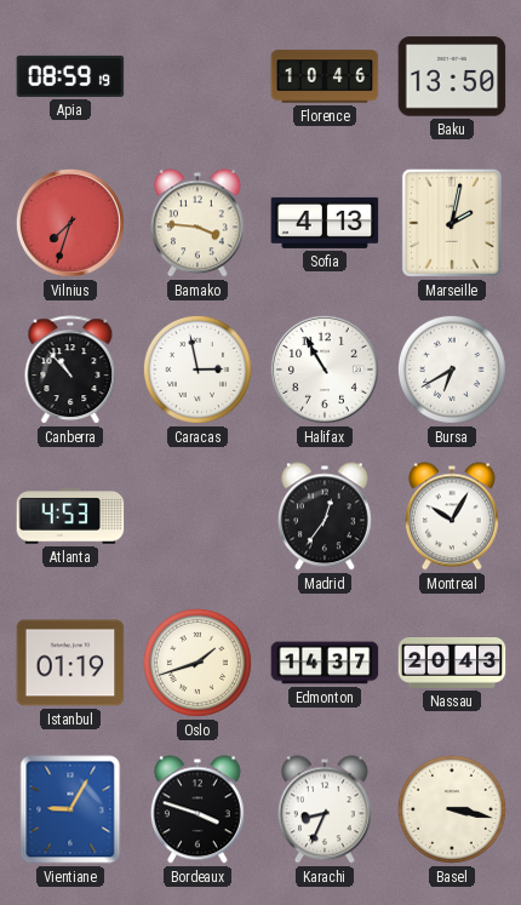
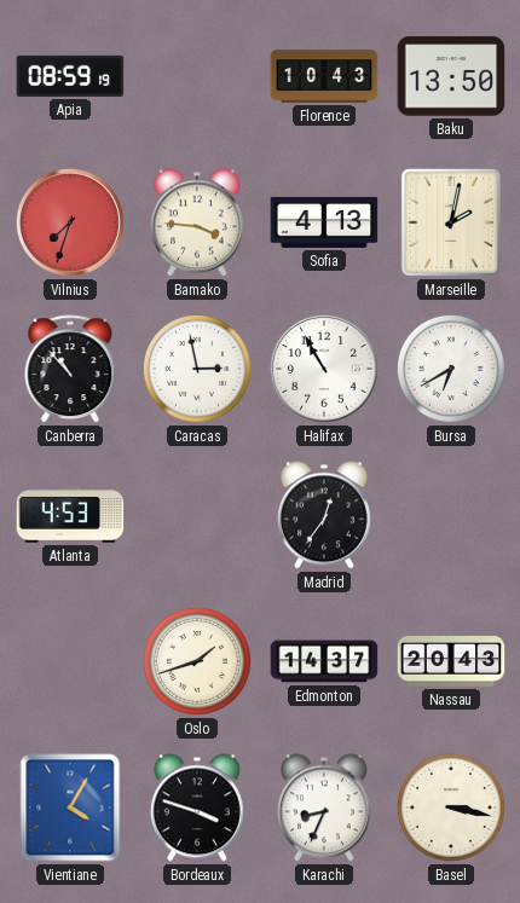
Florence: 10:46 -> 10:43
Montreal: 10:05 -> none
Istanbul: 01:19 -> none
Vientiane: 9:05 -> 4:05
